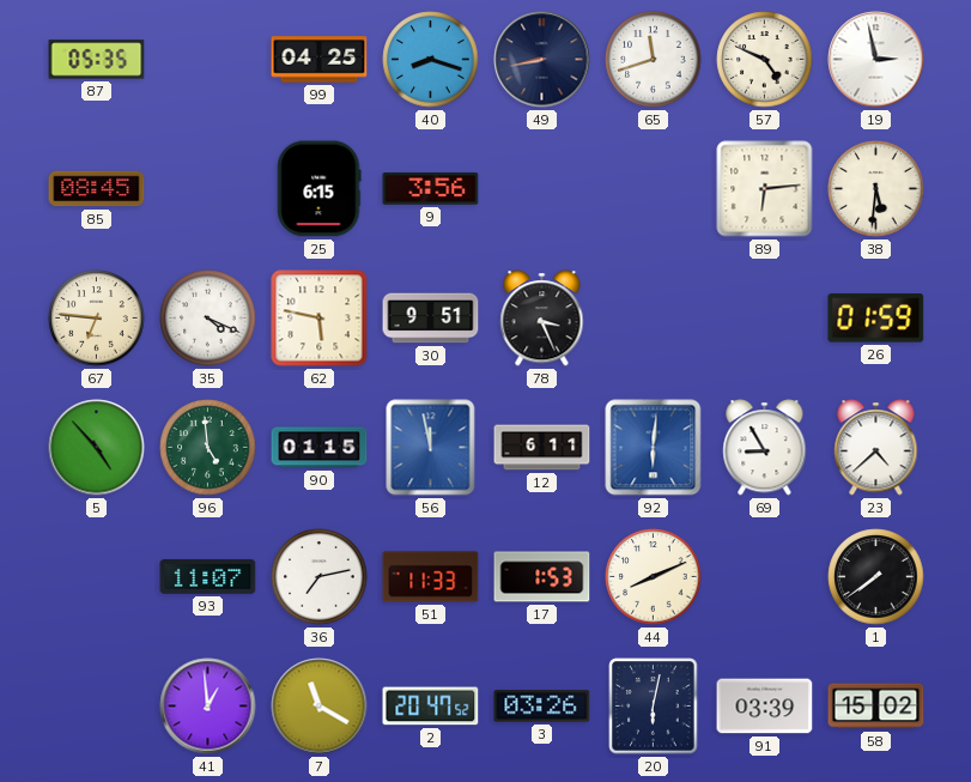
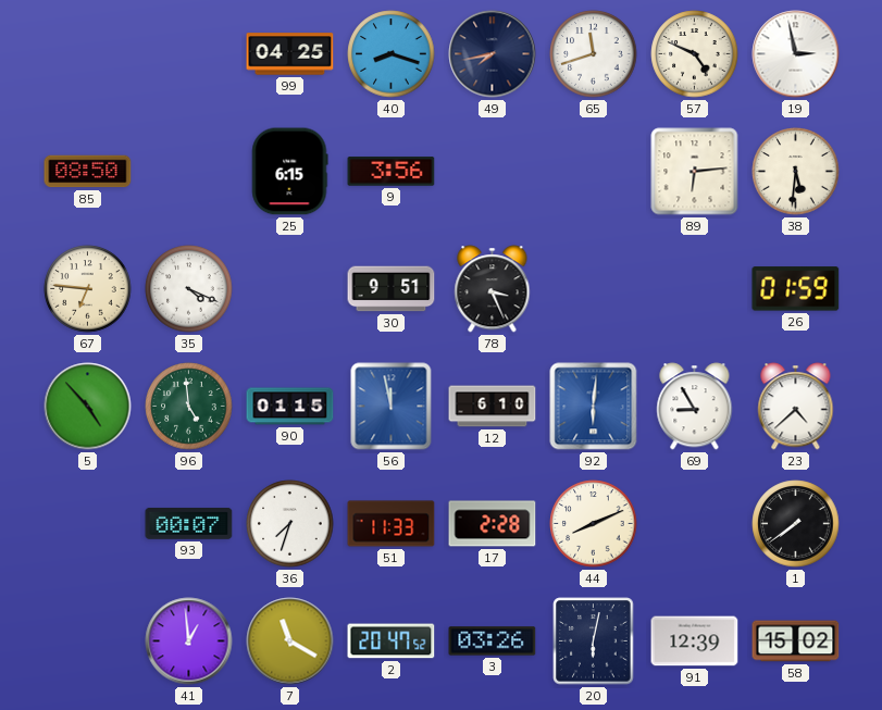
87: 05:35 -> none
49: 8:43 -> 7:43
85: 08:45 -> 08:50
62: 5:47 -> none
12: 6:11 -> 6:10
93: 11:07 -> 00:07
36: 7:13 -> 7:33
17: 1:53 -> 2:28
91: 03:39 -> 12:39
